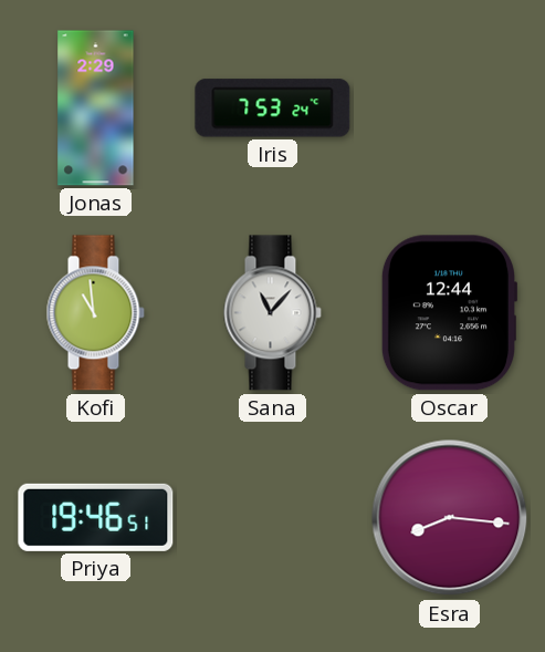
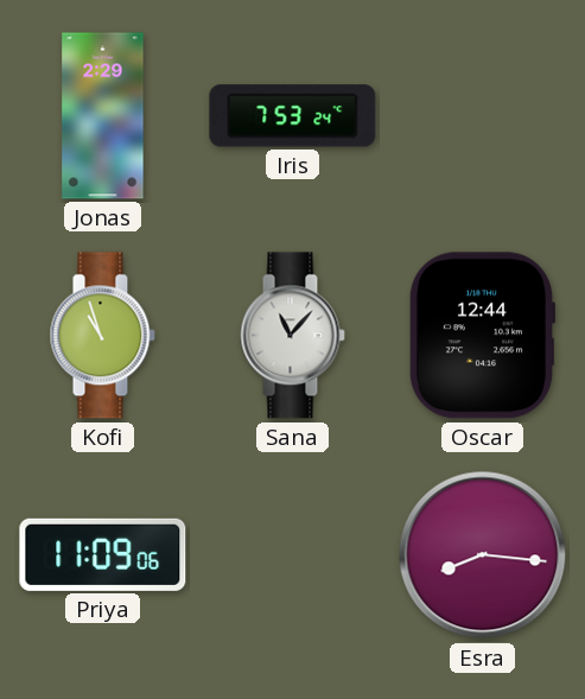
Kofi: 10:59 -> 10:57
Priya: 19:46 -> 11:09
